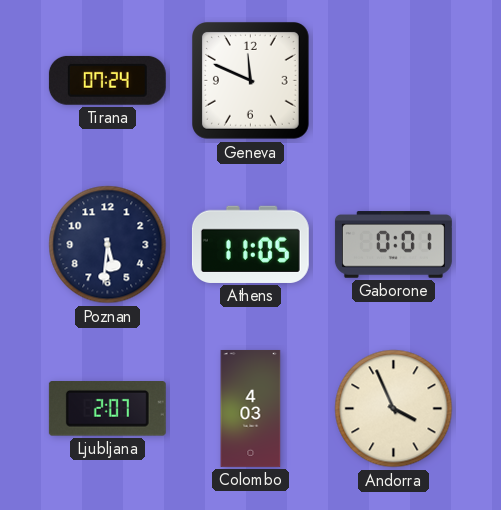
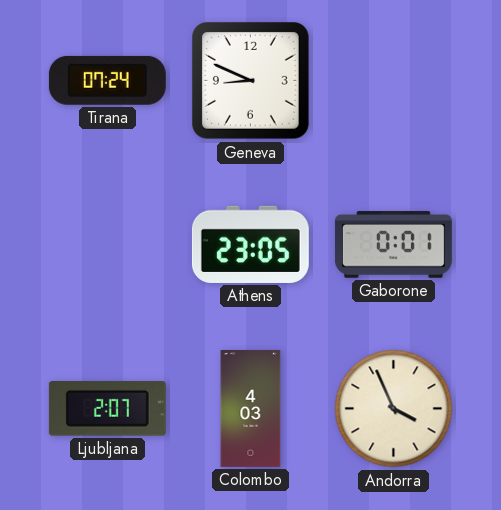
Geneva: 11:49 -> 8:49
Poznan: 5:31 -> none
Athens: 11:05 -> 23:05
